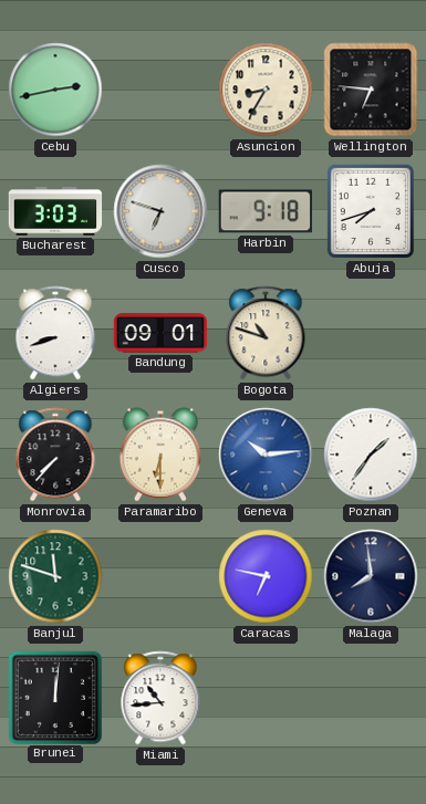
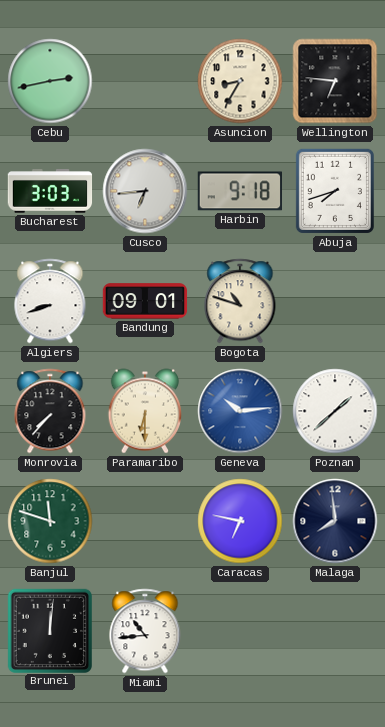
Cusco: 6:48 -> 6:44
Poznan: 1:36 -> 1:38
